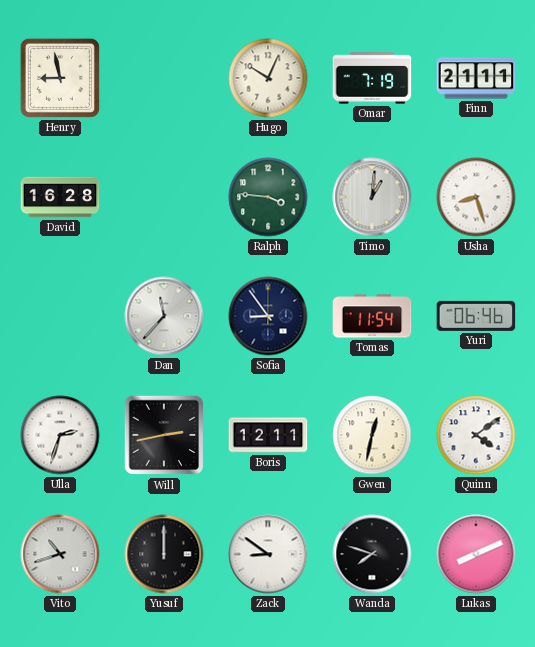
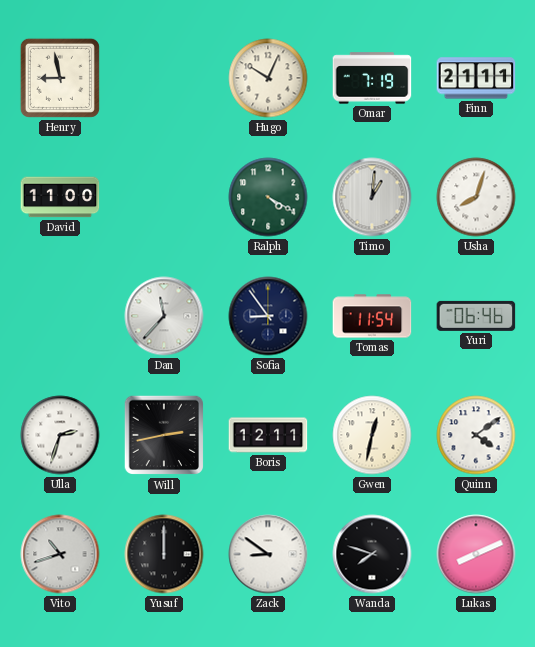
David: 16:28 -> 11:00
Ralph: 3:46 -> 4:20
Usha: 8:27 -> 8:03
